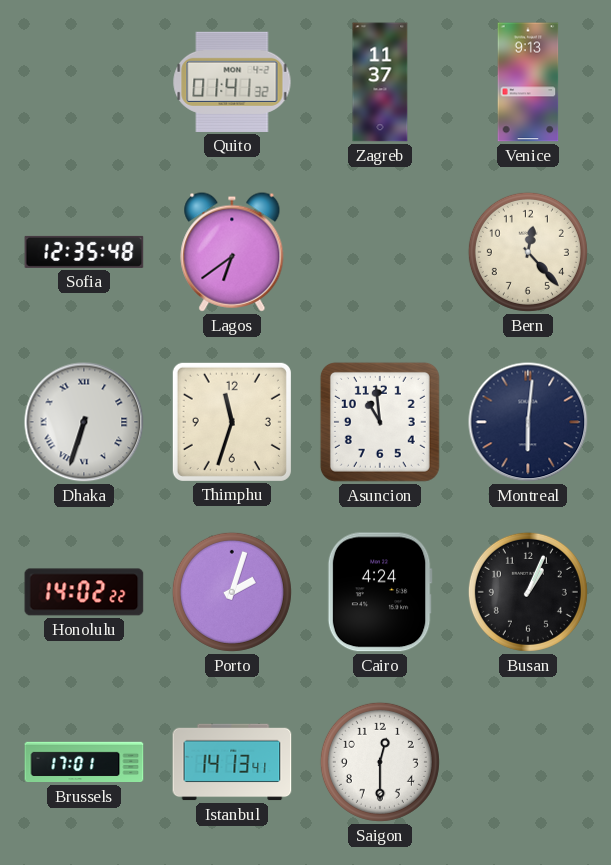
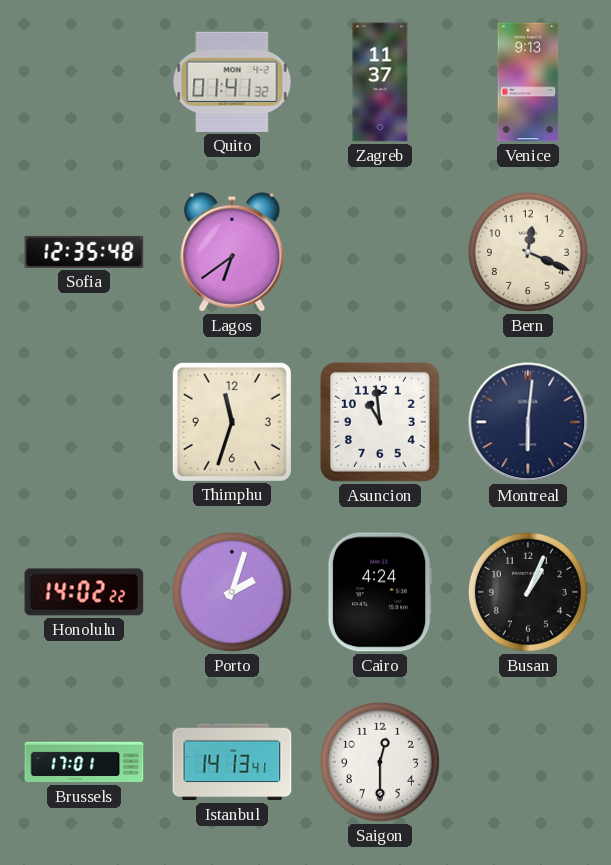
Bern: 12:23 -> 12:19
Dhaka: 6:33 -> none
